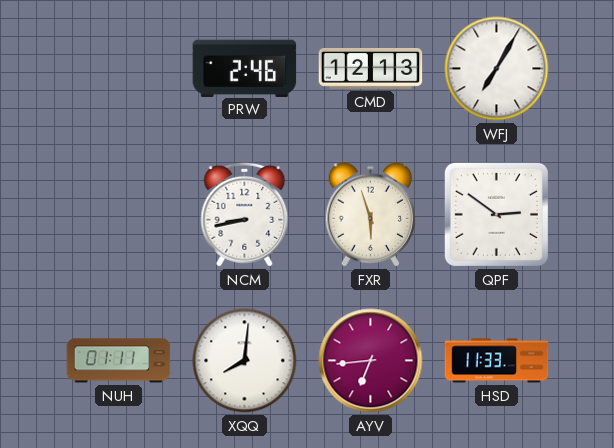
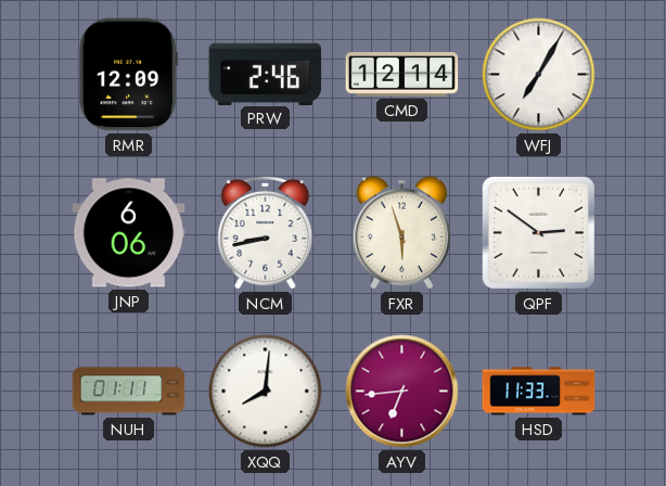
RMR: none -> 12:09
CMD: 12:13 -> 12:14
JNP: none -> 6:06
